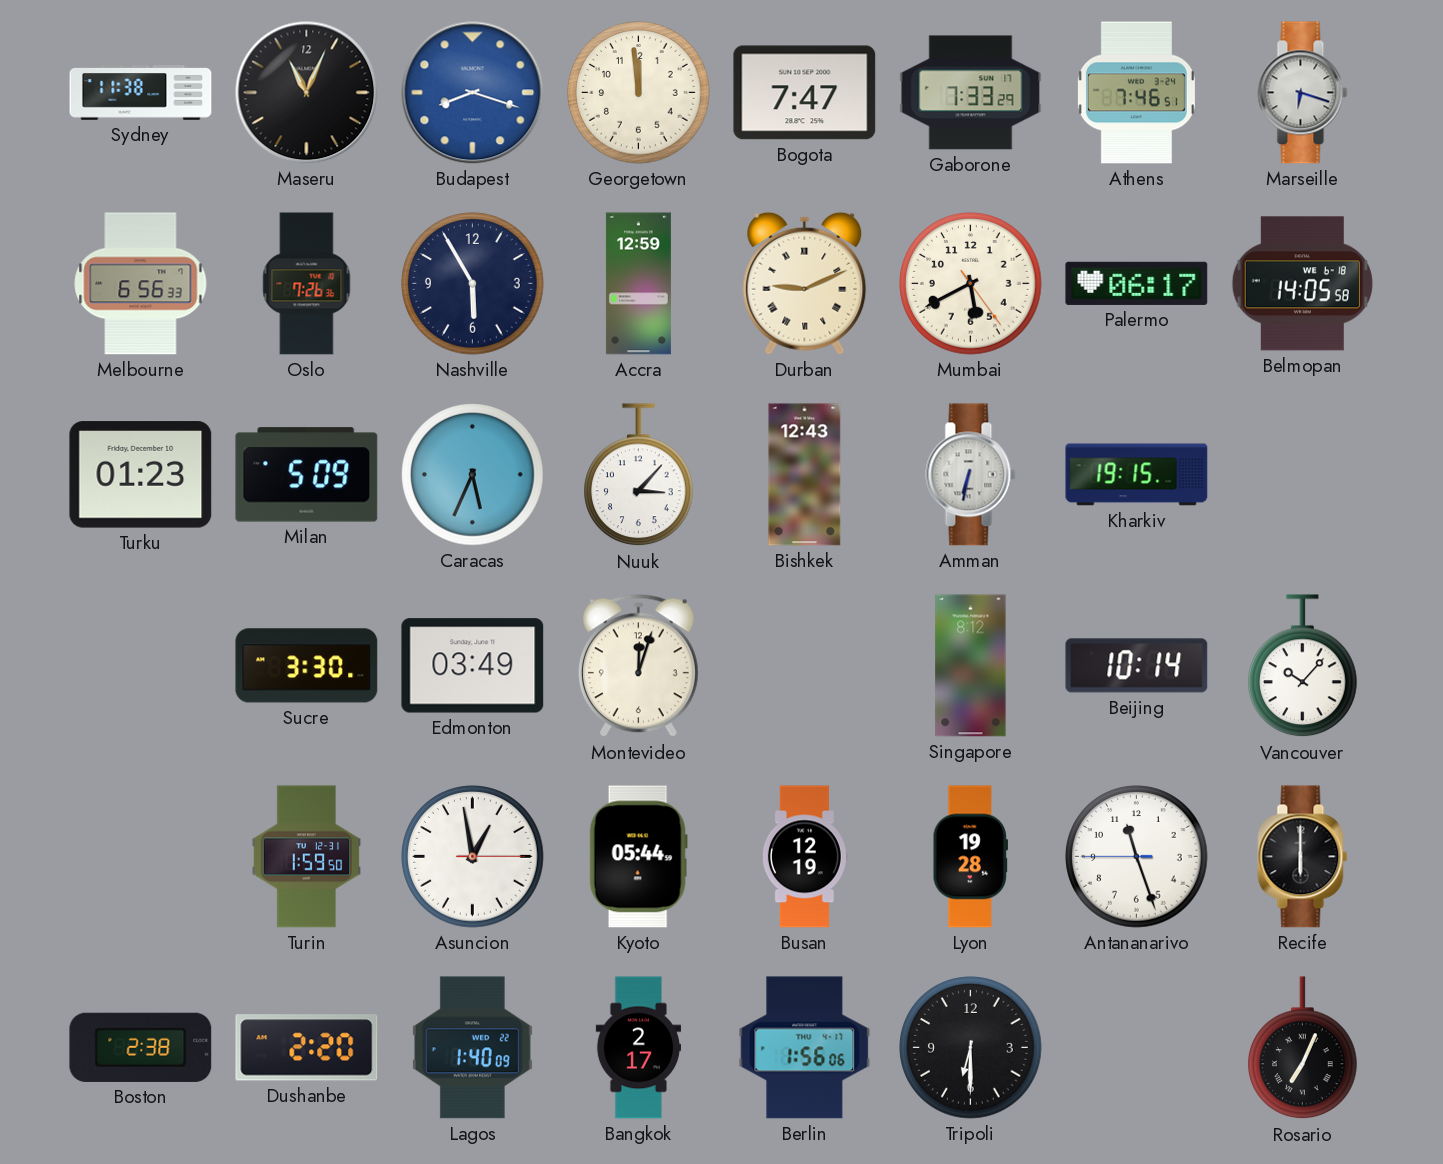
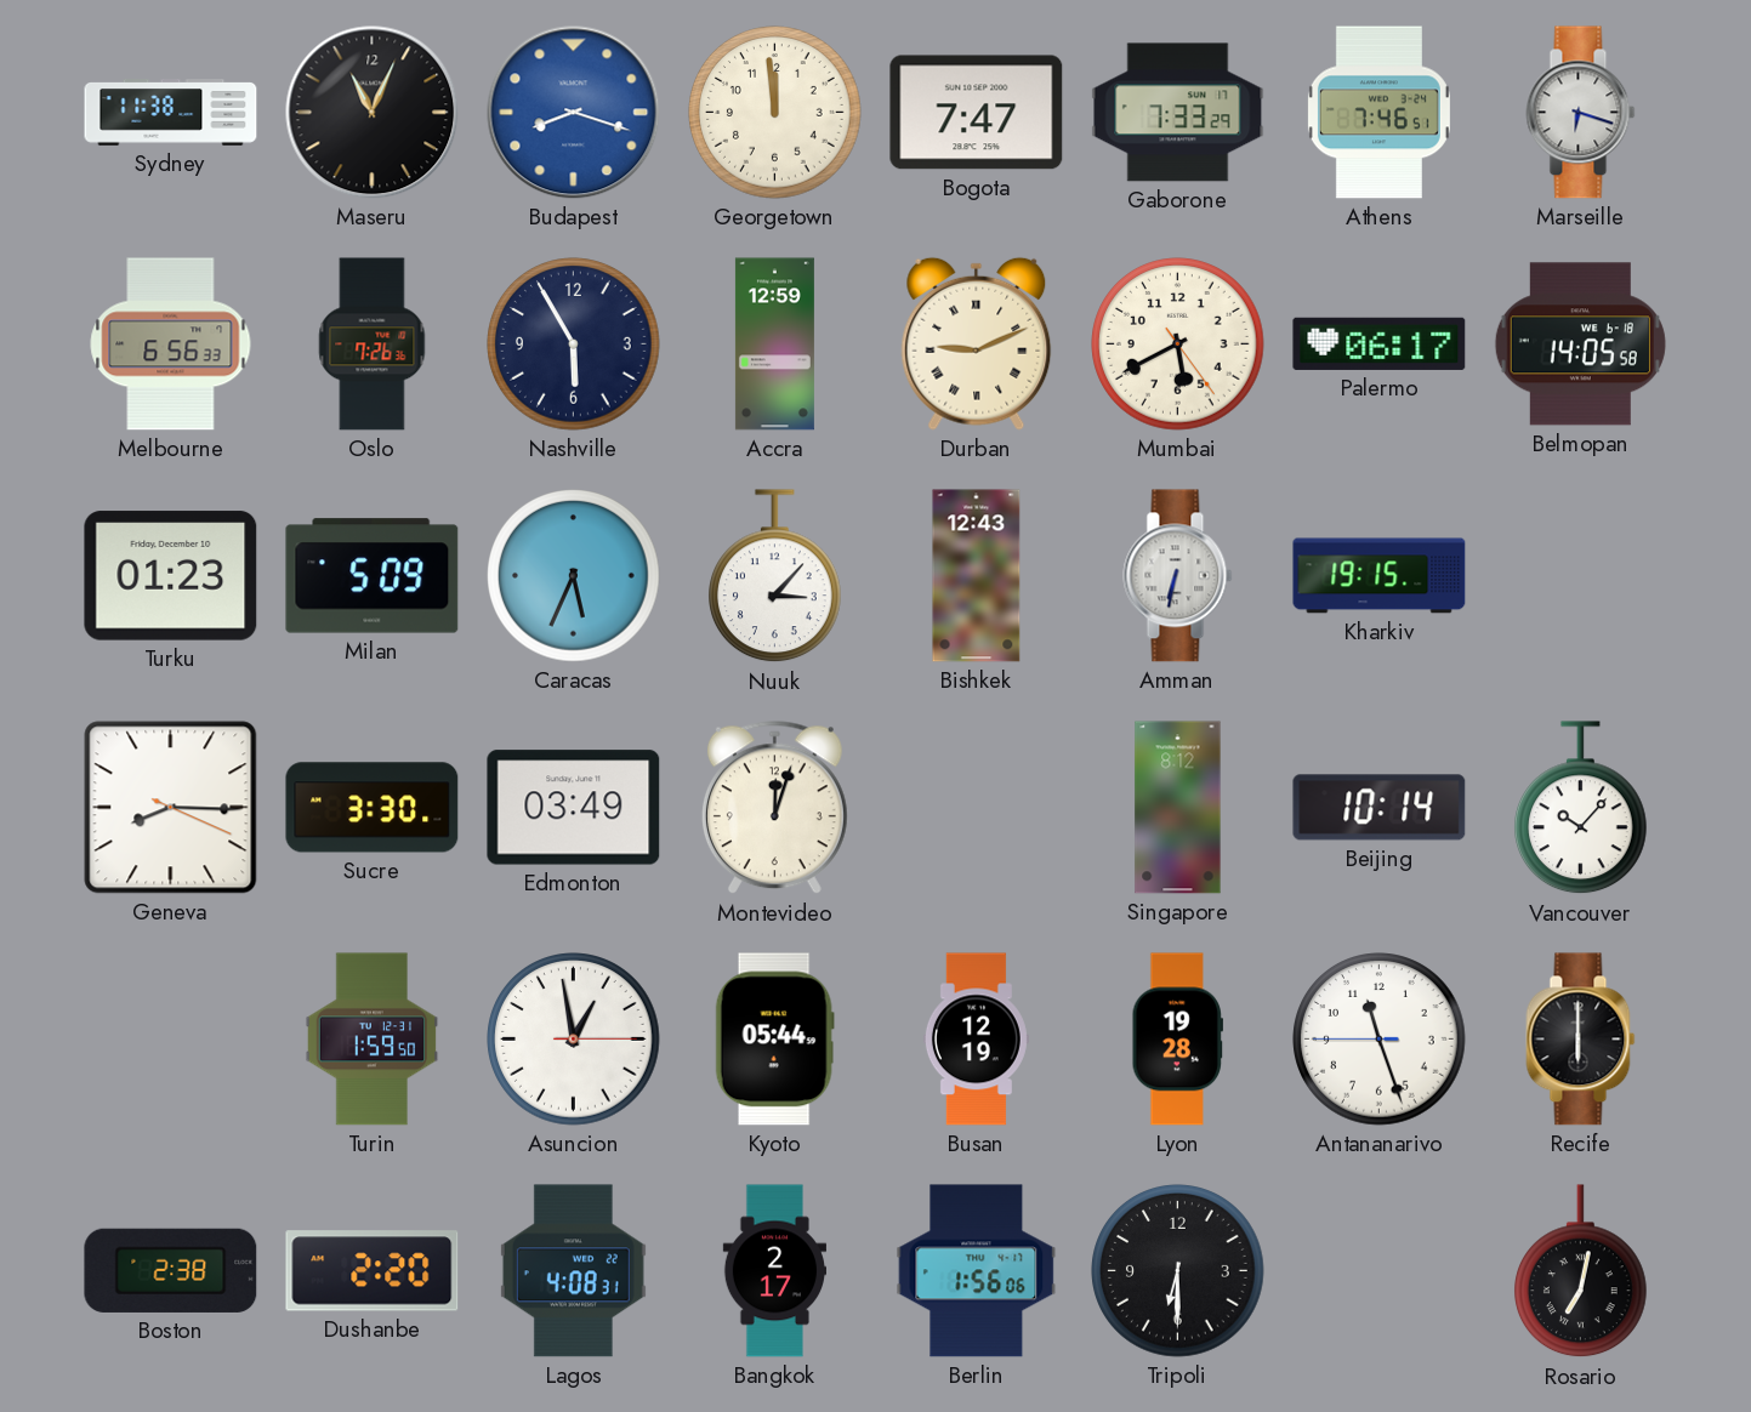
Geneva: none -> 8:15
Lagos: 1:40 -> 4:08
Rosario: 7:04 -> 7:02
